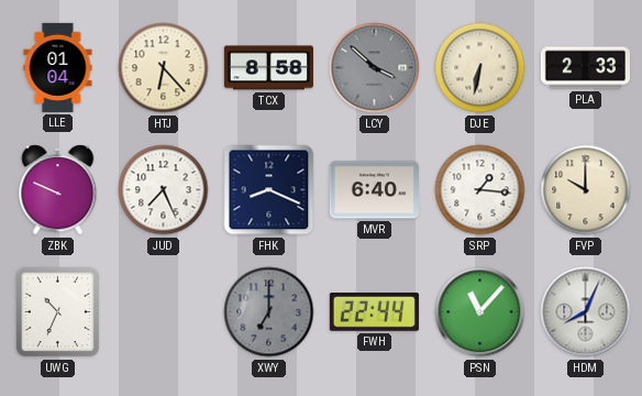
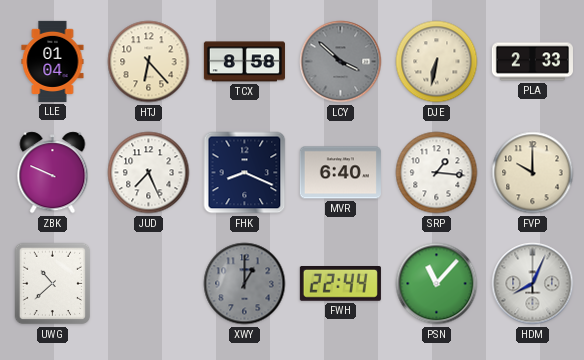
UWG: 10:34 -> 10:38
XWY: 7:00 -> 1:00
